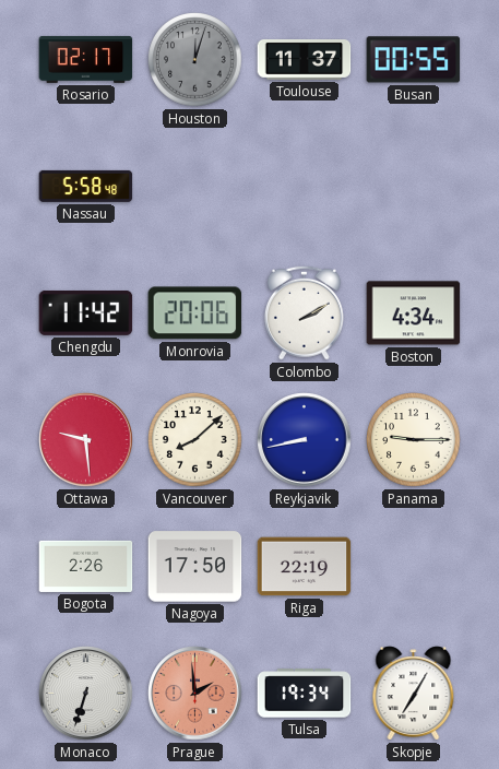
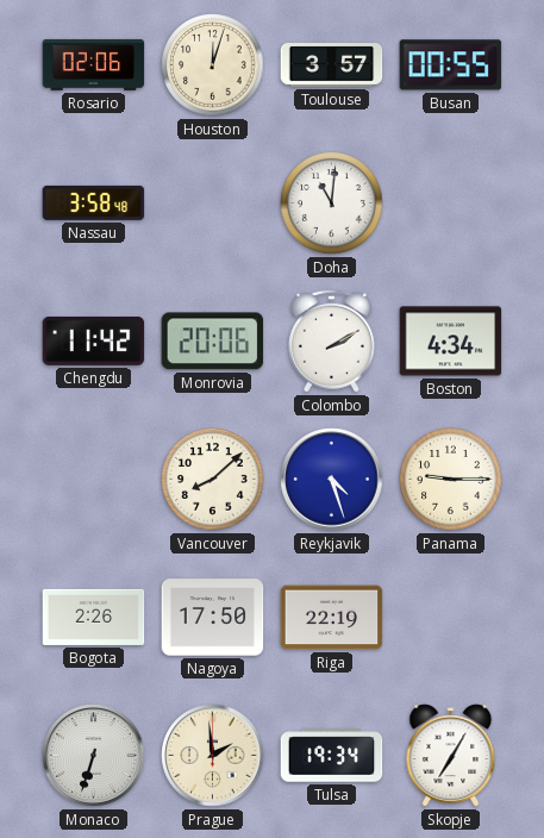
Rosario: 02:17 -> 02:06
Houston dial: grey -> cream
Toulouse: 11:37 -> 3:57
Nassau: 5:58 -> 3:58
Doha: none -> 11:01
Ottawa: 9:29 -> none
Reykjavik: 8:43 -> 4:27
Prague dial: salmon -> cream
